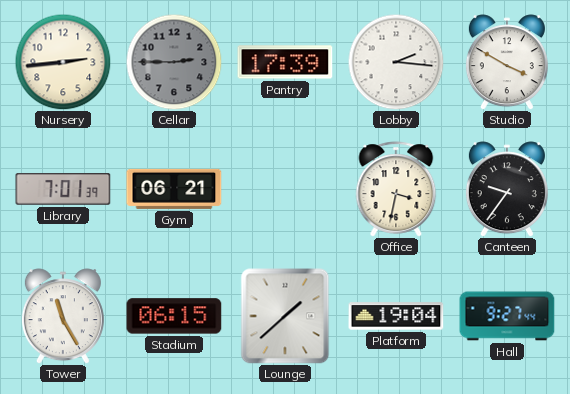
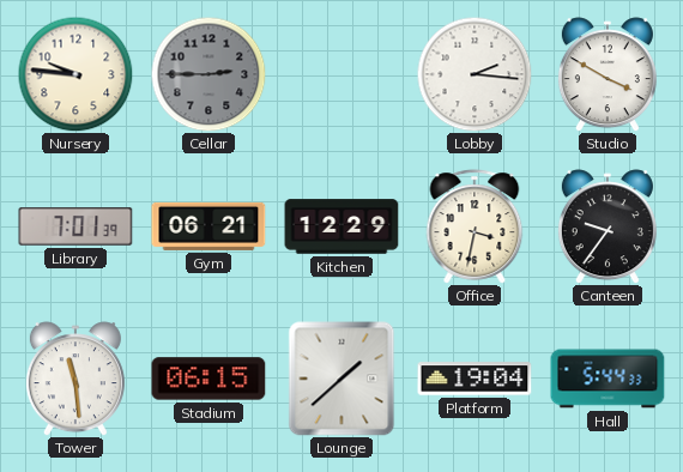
Nursery: 2:44 -> 9:46
Pantry: 17:39 -> none
Kitchen: none -> 12:29
Tower: 11:25 -> 11:29
Hall: 9:27 -> 5:44
